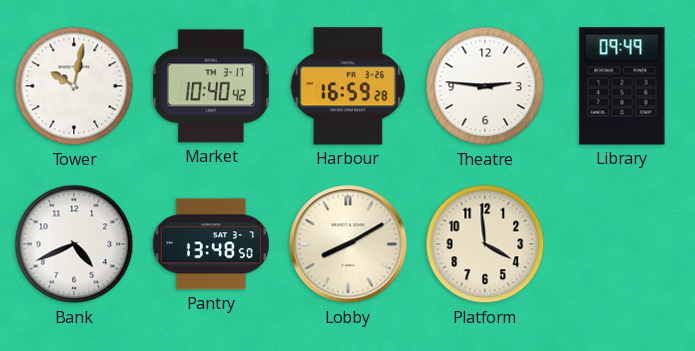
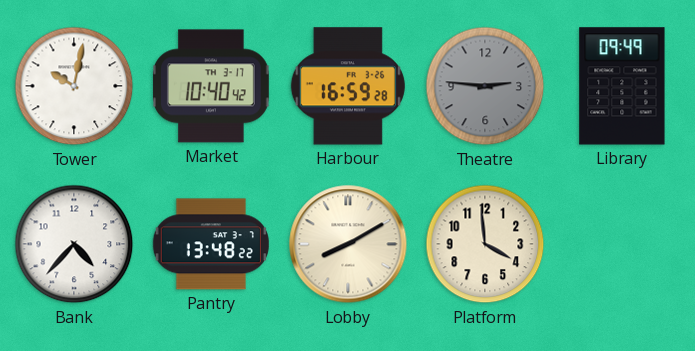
Theatre dial: white -> grey
Bank: 4:41 -> 4:37
Pantry: 13:48:50 -> 13:48:22
